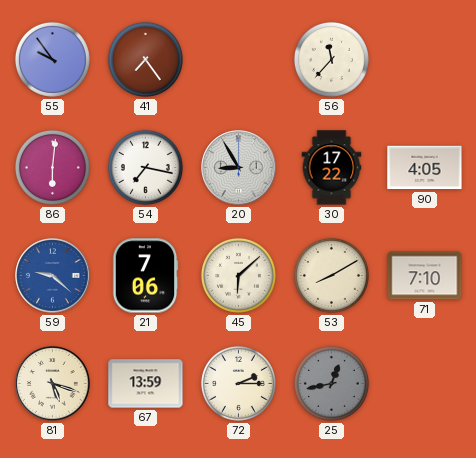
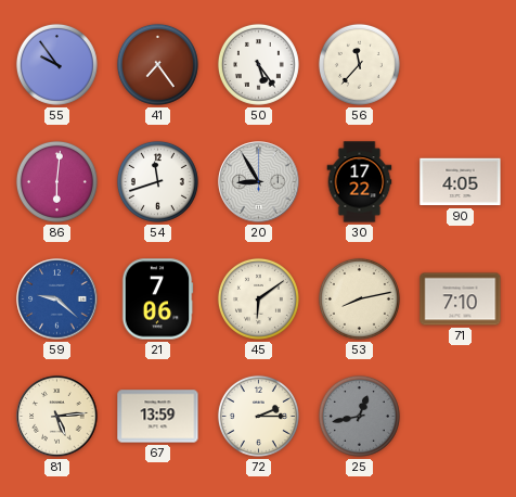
50: none -> 5:24
54: 7:17 -> 11:42
45: 6:08 -> 6:09
53: 8:10 -> 8:13
81: 5:18 -> 5:14
